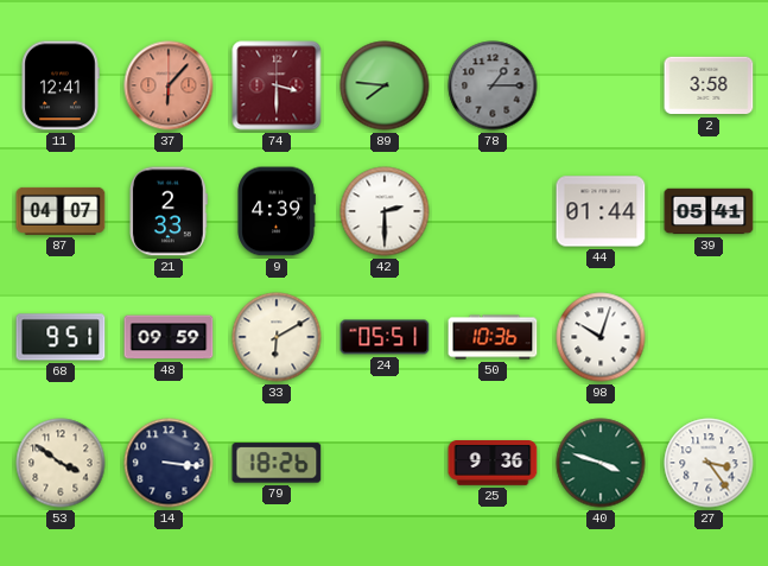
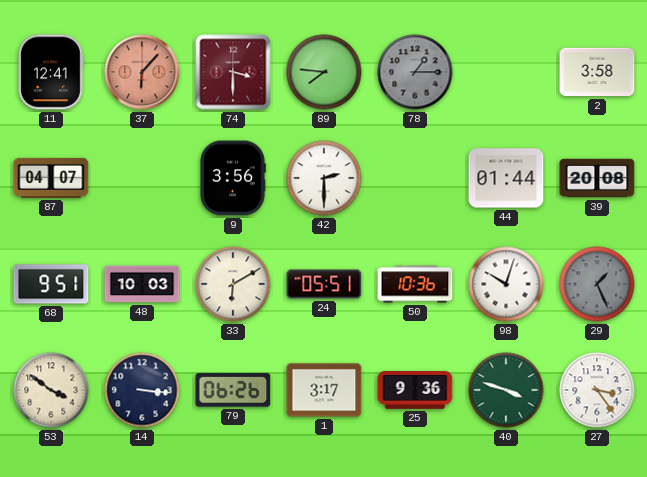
21: 2:33 -> none
9: 4:39 -> 3:56
39: 05:41 -> 20:08
48: 09:59 -> 10:03
29: none -> 1:26
79: 18:26 -> 06:26
1: none -> 3:17
